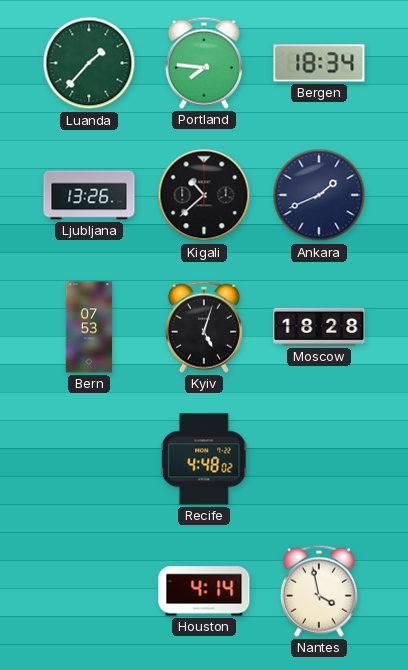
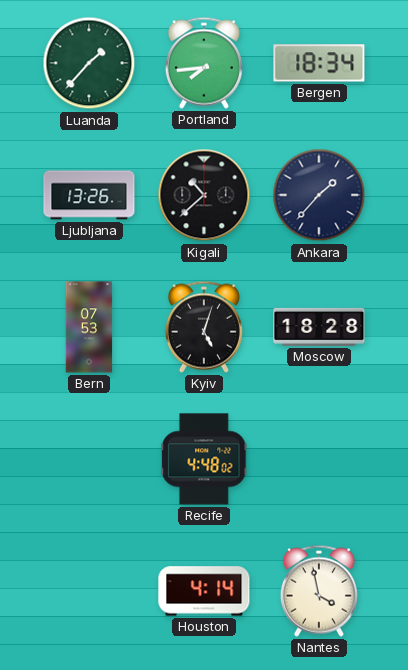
Portland: 7:46 -> 7:44
Ankara: 1:41 -> 1:37
